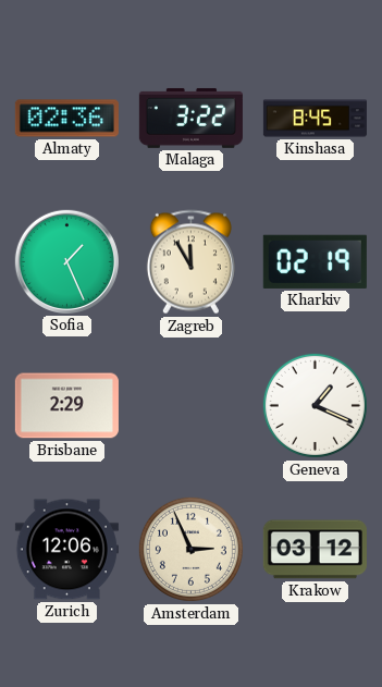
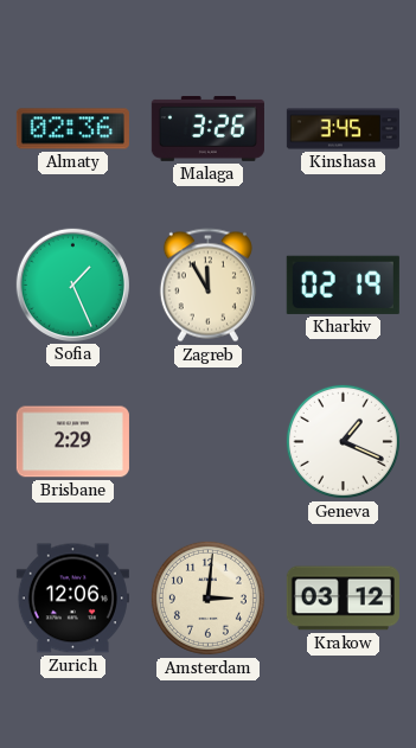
Malaga: 3:22 -> 3:26
Kinshasa: 8:45 -> 3:45
Amsterdam: 2:56 -> 3:01
